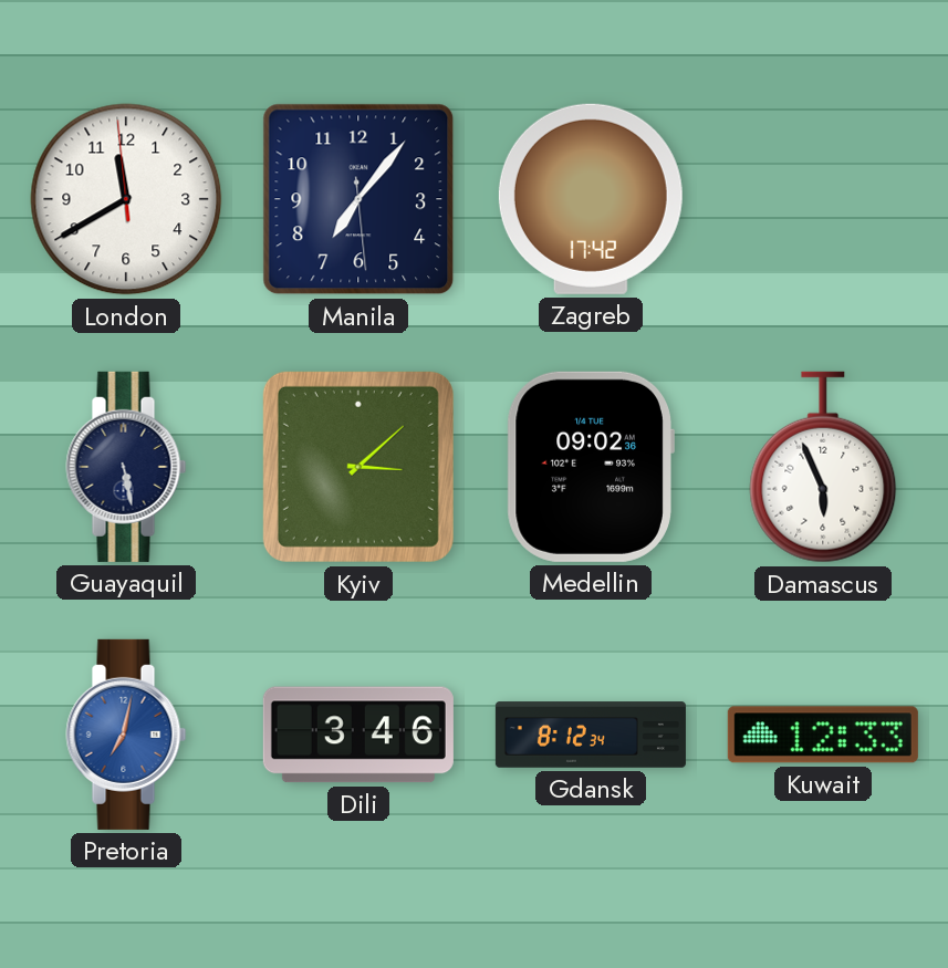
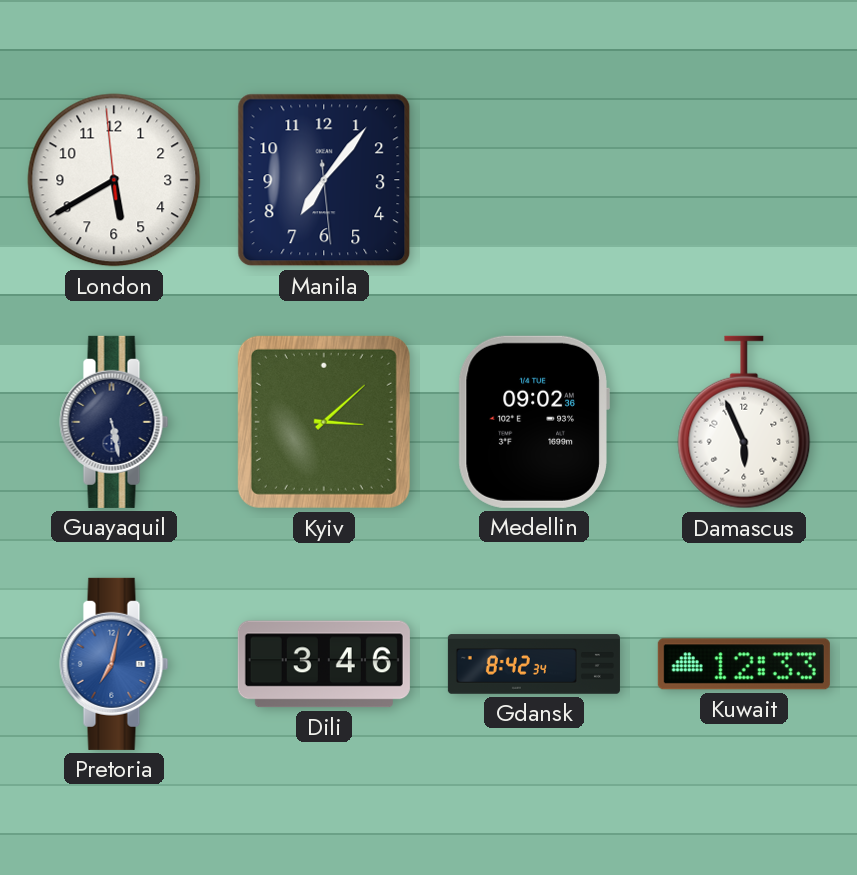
London: 11:39 -> 5:39
Zagreb: 17:42 -> none
Gdansk: 8:12 -> 8:42
